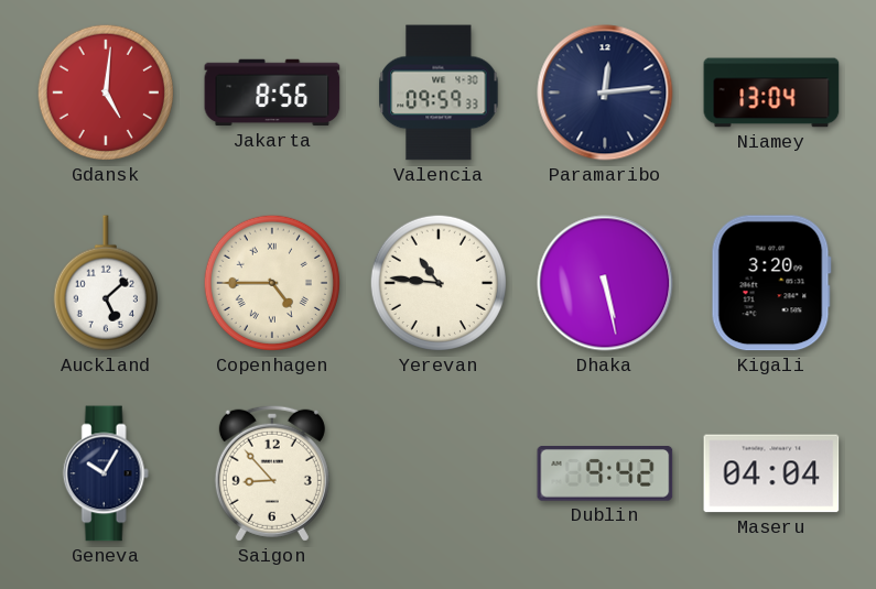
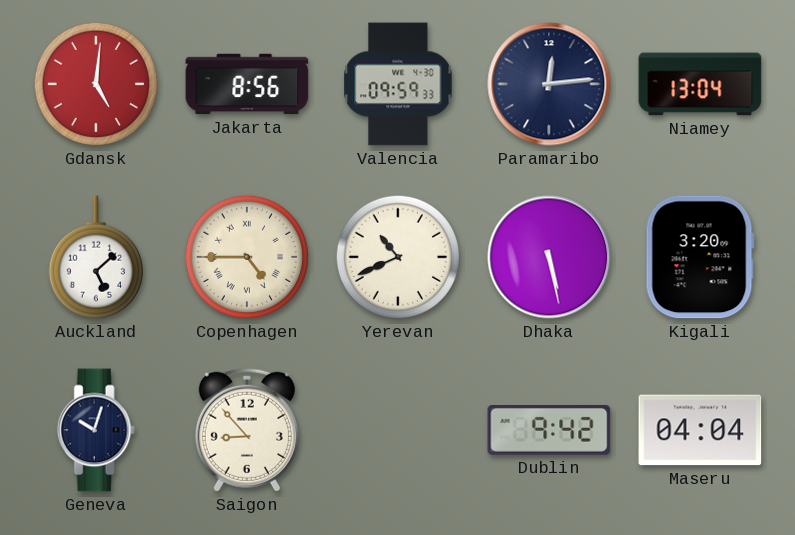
Yerevan: 10:46 -> 10:41
Geneva: 10:05 -> 10:03
